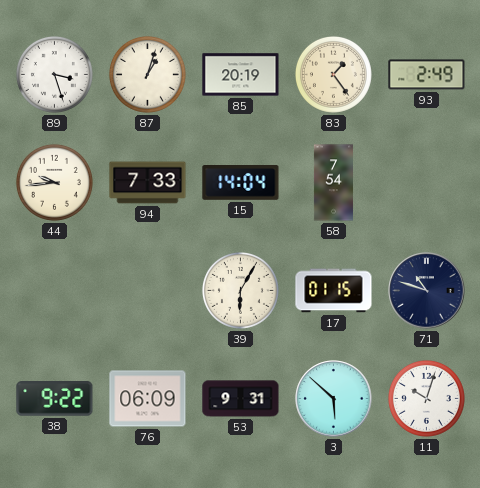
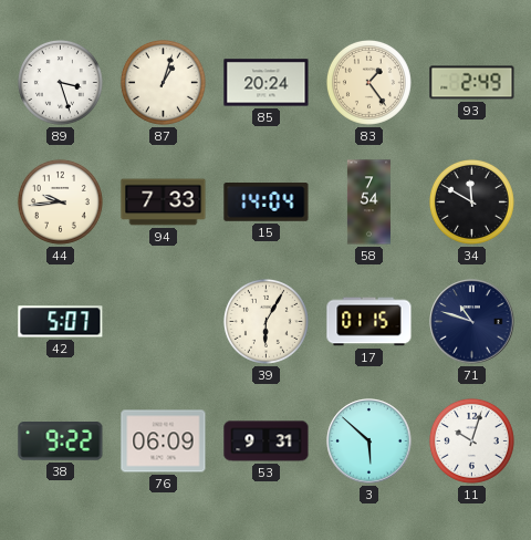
85: 20:19 -> 20:24
34: none -> 11:50
42: none -> 5:07
